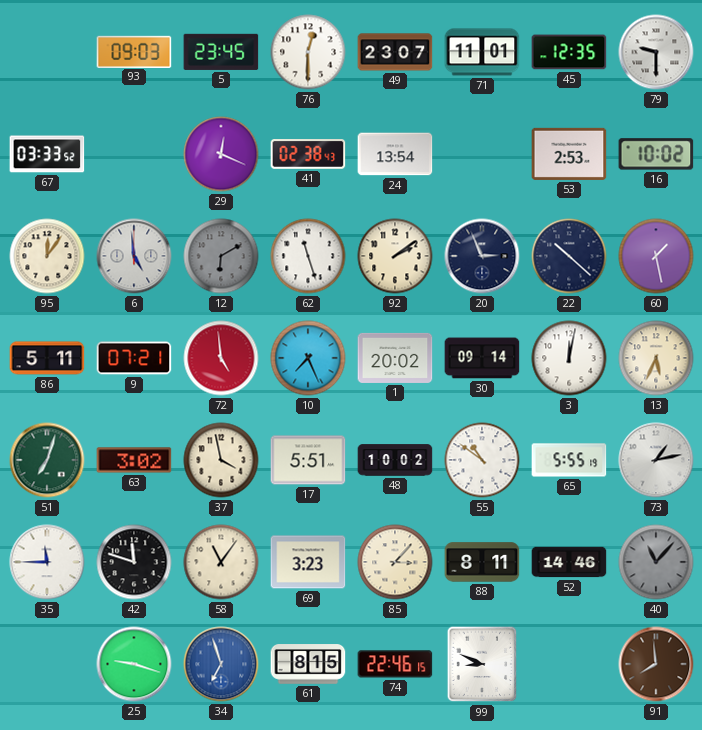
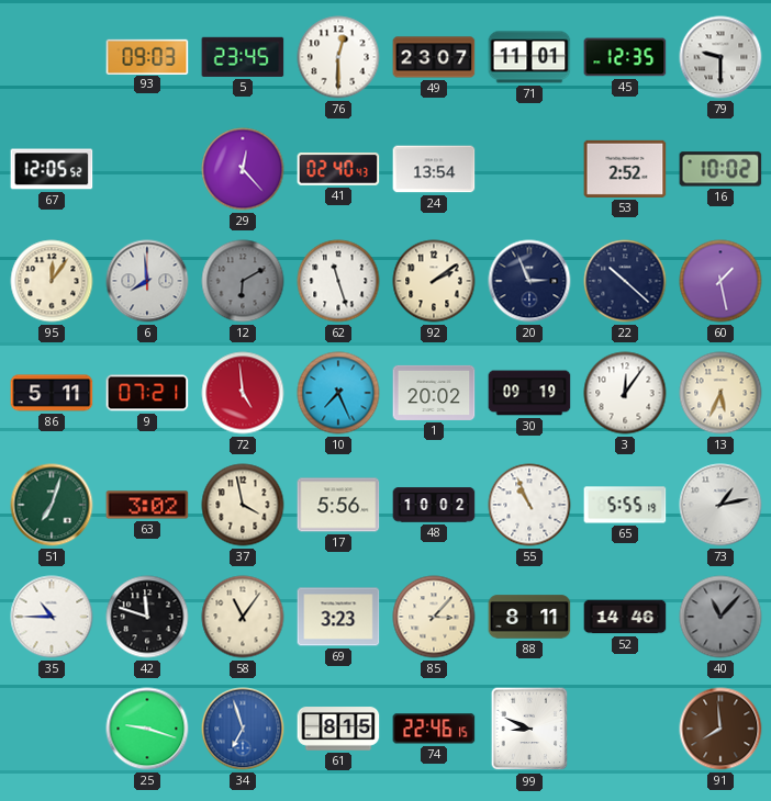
67: 03:33 -> 12:05
29: 12:19 -> 12:23
41: 02:38 -> 02:40
53: 2:53 -> 2:52
6: 4:59 -> 7:59
30: 09:14 -> 09:19
3: 12:02 -> 12:06
17: 5:51 -> 5:56
55: 10:51 -> 10:56
35: 11:45 -> 10:45
